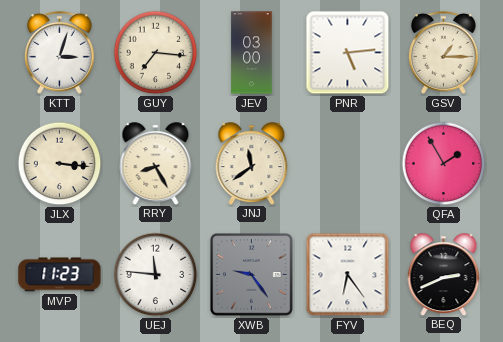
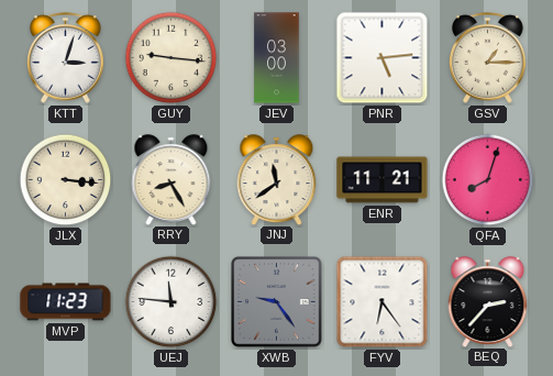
GUY: 7:16 -> 9:16
ENR: none -> 11:21
QFA: 1:55 -> 8:03
BEQ: 2:41 -> 2:37
